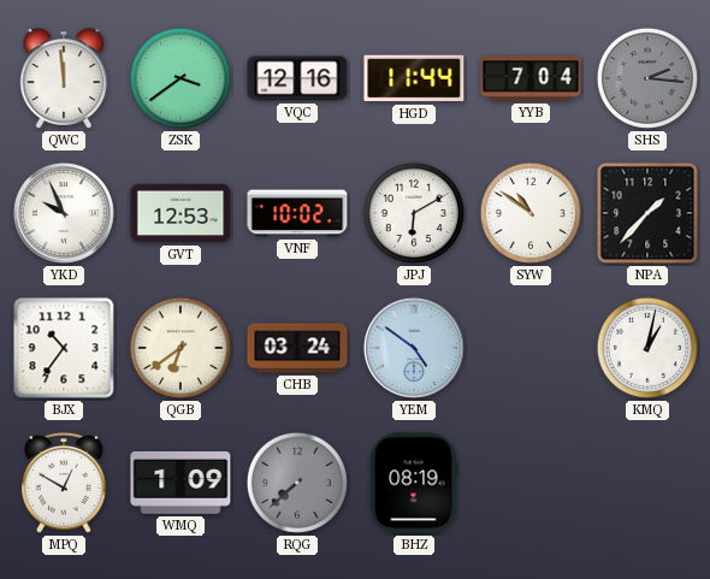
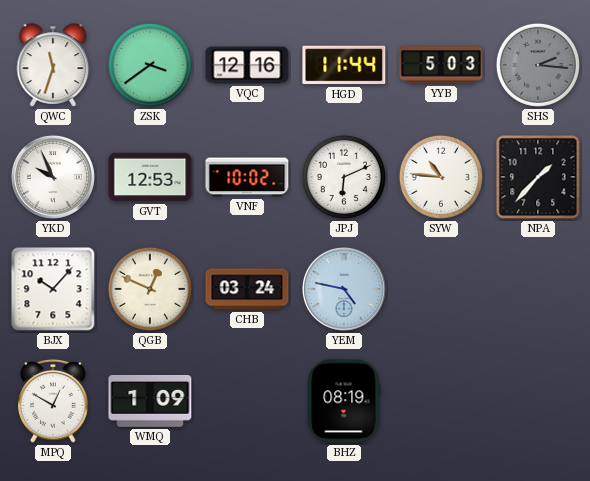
QWC: 11:59 -> 11:33
YYB: 7:04 -> 5:03
JPJ: 6:10 -> 6:11
SYW: 10:51 -> 10:46
BJX: 10:36 -> 10:07
QGB: 6:39 -> 12:49
YEM: 4:51 -> 4:47
KMQ: 1:02 -> none
RQG: 7:38 -> none
